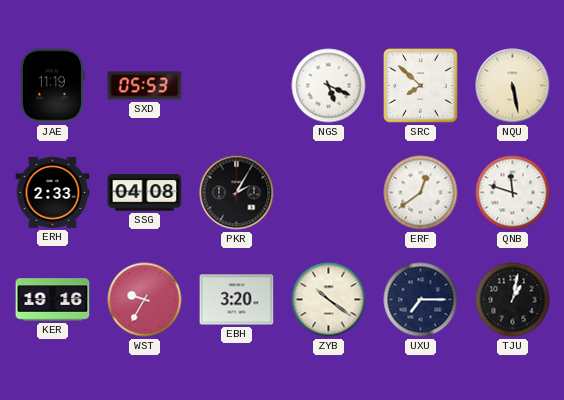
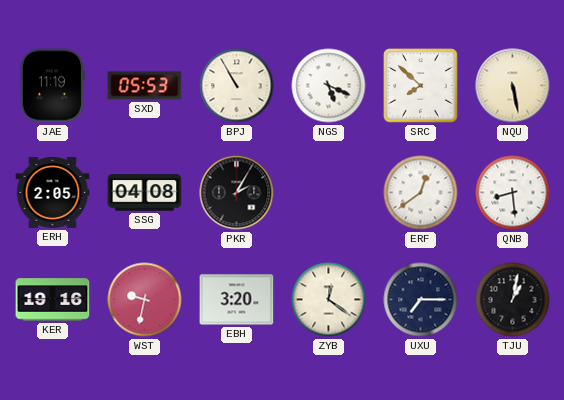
BPJ: none -> 10:55
ERH: 2:33 -> 2:05
QNB: 11:48 -> 8:29
WST: 9:35 -> 9:32
ZYB: 10:21 -> 12:21
